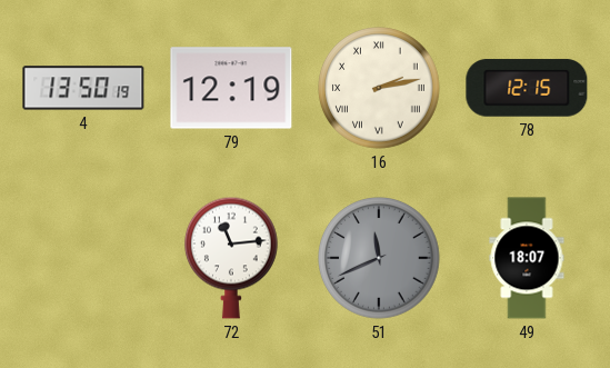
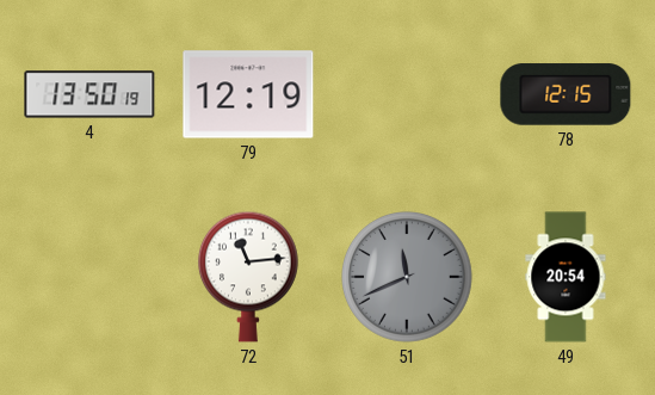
16: 2:13 -> none
49: 18:07 -> 20:54
